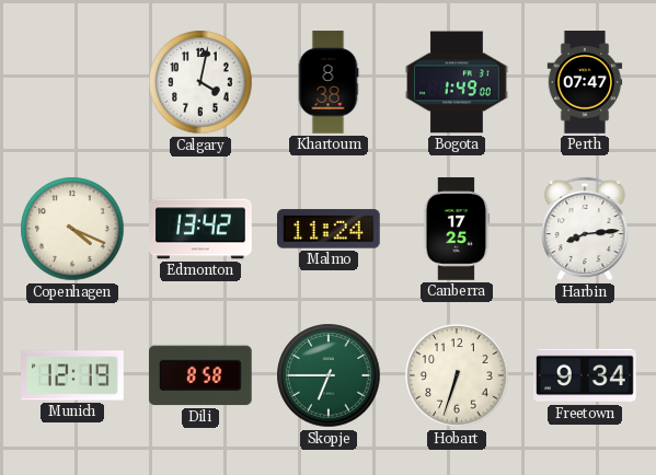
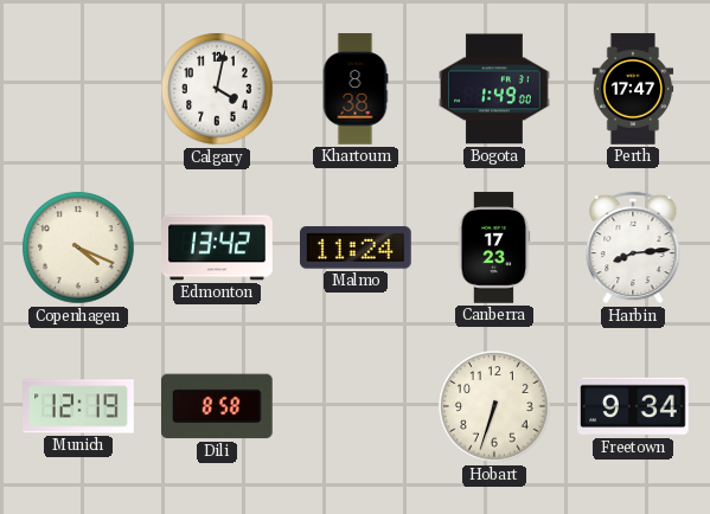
Perth: 07:47 -> 17:47
Canberra: 17:25 -> 17:23
Skopje: 6:45 -> none
